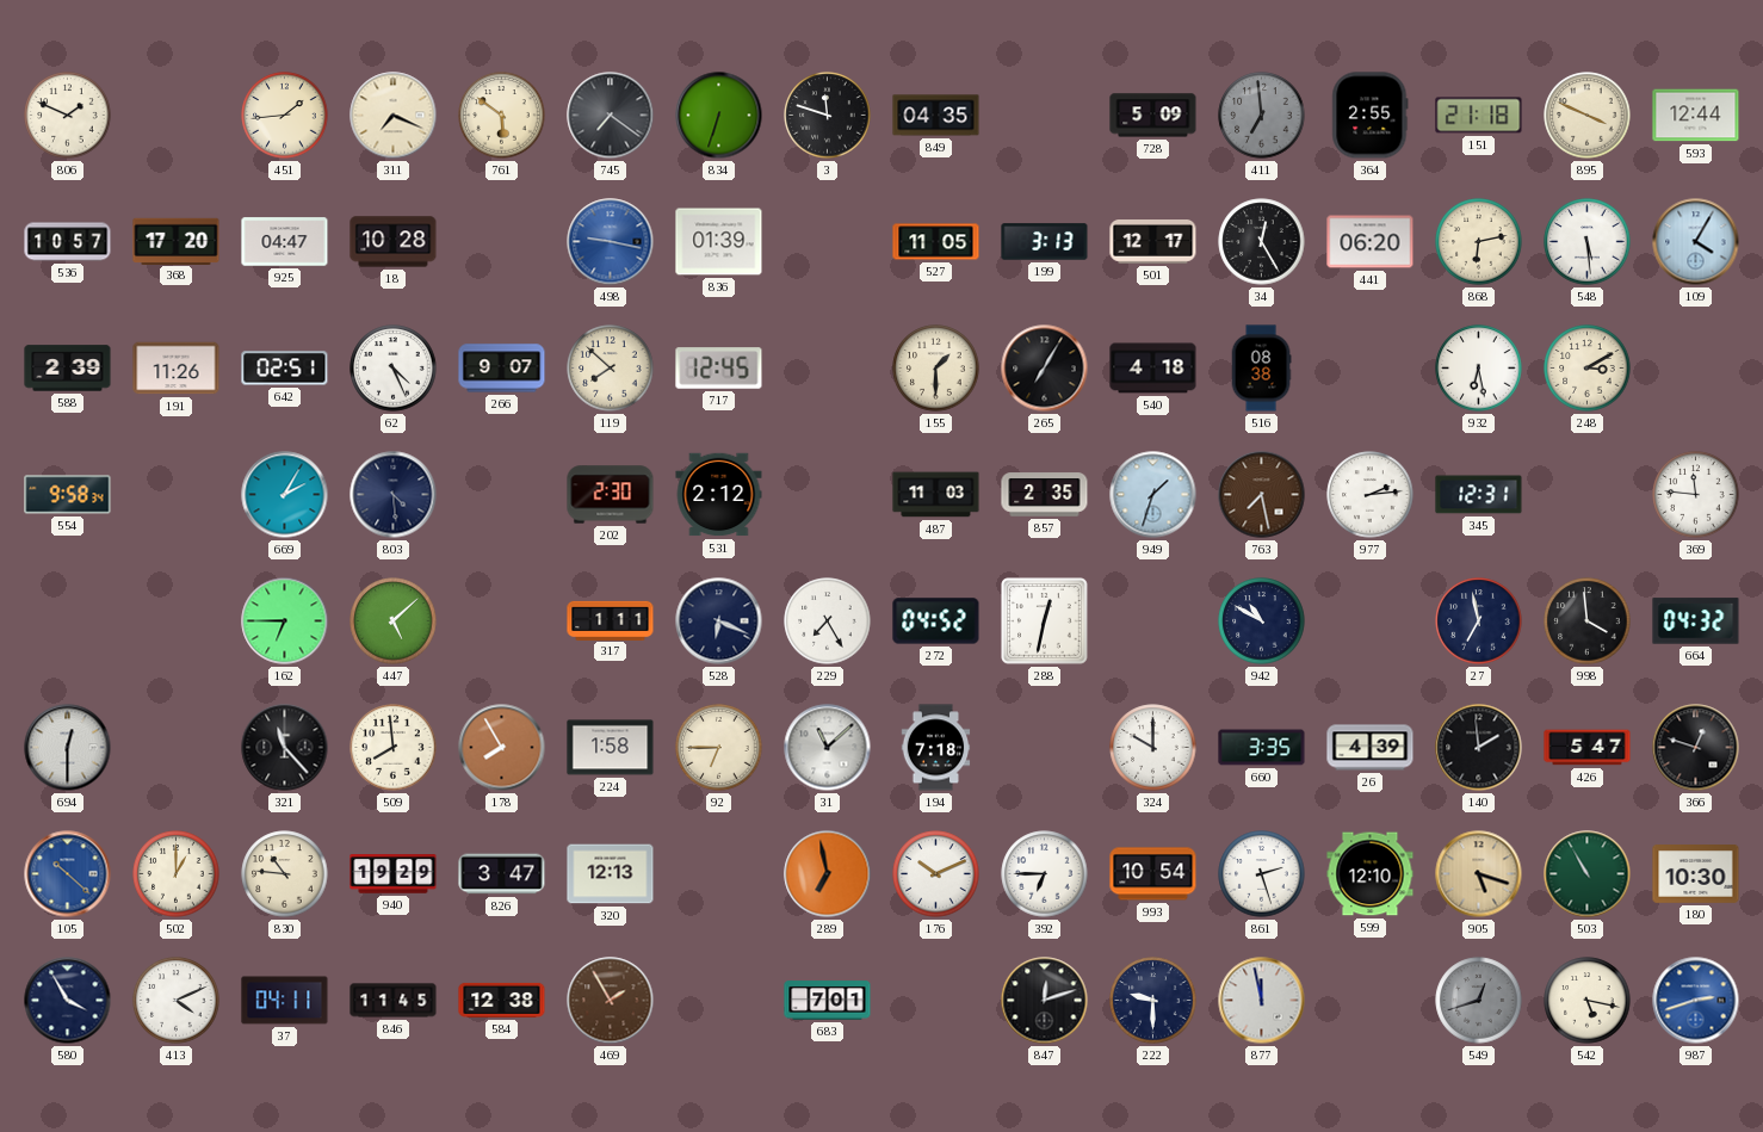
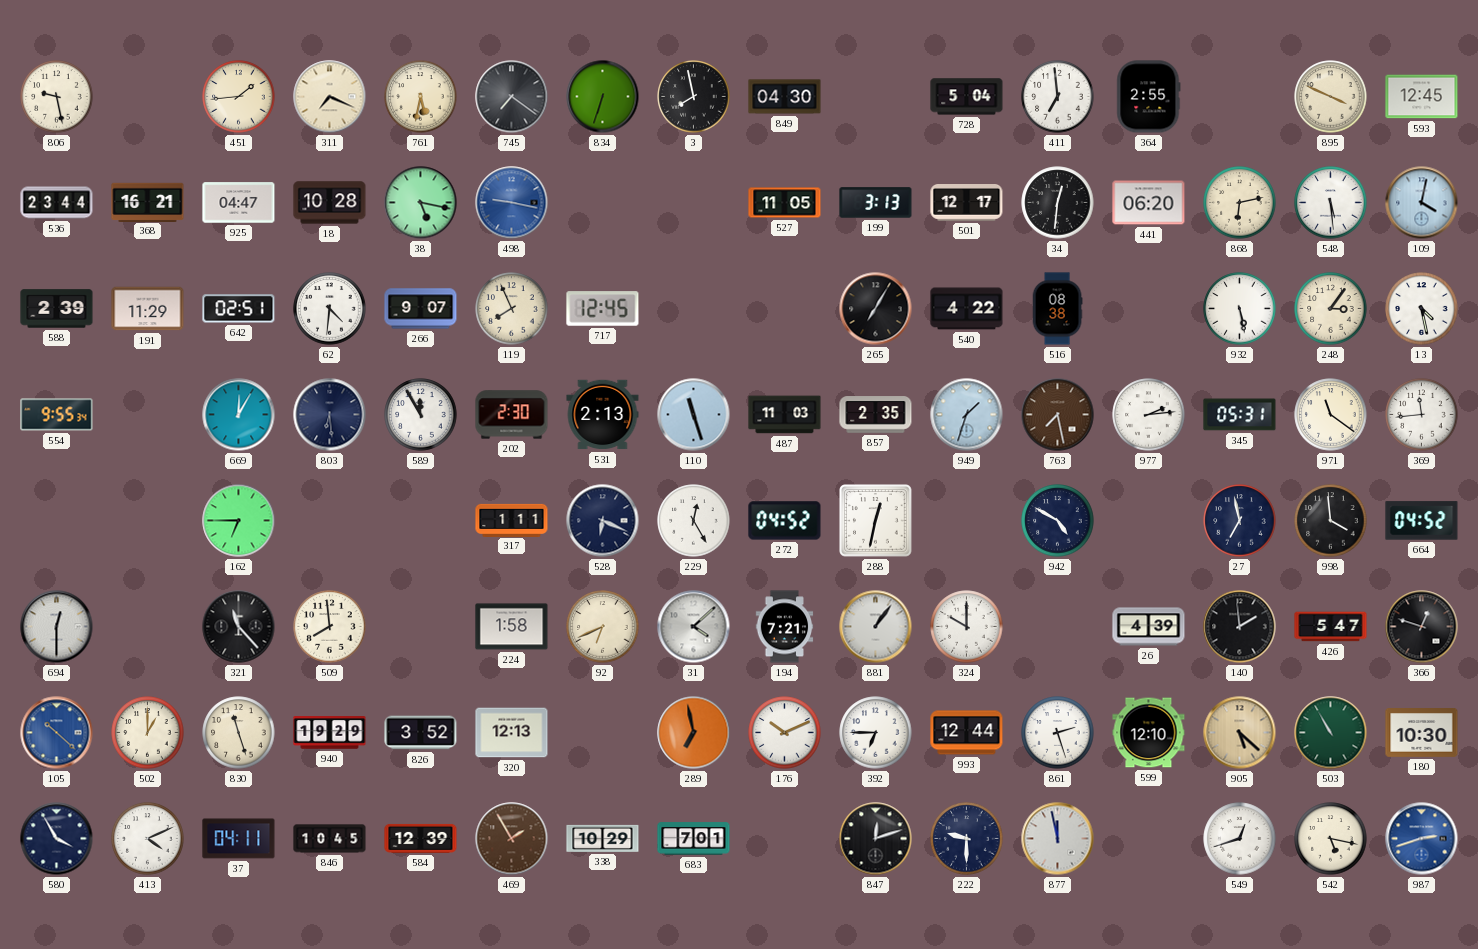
806: 1:49 -> 9:28
761: 5:51 -> 5:32
3: 11:48 -> 7:58
849: 04:35 -> 04:30
728: 5:09 -> 5:04
411 dial: grey -> white
151: 21:18 -> none
593: 12:44 -> 12:45
536: 10:57 -> 23:44
368: 17:20 -> 16:21
38: none -> 5:17
836: 01:39 -> none
34: 12:25 -> 12:31
109: 4:05 -> 4:02
191: 11:26 -> 11:29
62: 4:26 -> 4:31
119: 7:52 -> 7:56
155: 1:30 -> none
540: 4:18 -> 4:22
932: 6:28 -> 5:28
248: 3:10 -> 3:06
13: none -> 4:28
554: 9:58 -> 9:55
669: 2:05 -> 12:05
803: 4:29 -> 6:29
589: none -> 11:55
531: 2:12 -> 2:13
110: none -> 11:27
345: 12:31 -> 05:31
971: none -> 11:21
369: 11:46 -> 11:44
447: 5:08 -> none
229: 7:25 -> 12:25
942: 10:50 -> 4:50
664: 04:32 -> 04:52
178: 7:55 -> none
92: 6:45 -> 6:41
31: 11:08 -> 4:08
194: 7:18 -> 7:21
881: none -> 1:06
660: 3:35 -> none
830: 10:46 -> 11:27
826: 3:47 -> 3:52
993: 10:54 -> 12:44
905: 5:18 -> 5:22
846: 11:45 -> 10:45
584: 12:38 -> 12:39
338: none -> 10:29
549 dial: grey -> white
